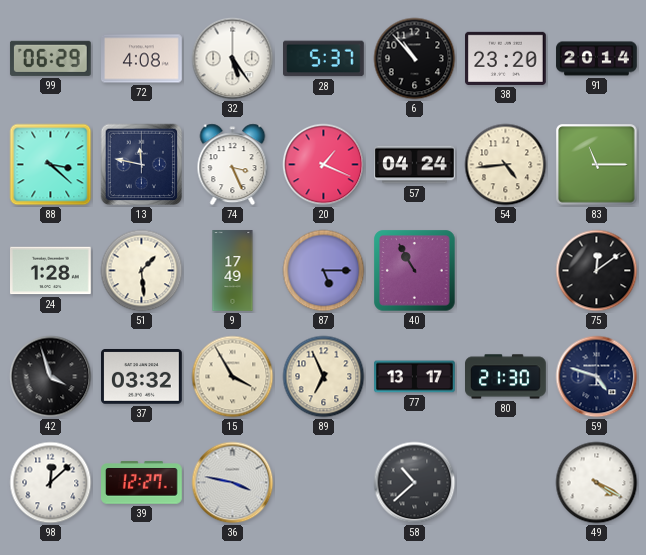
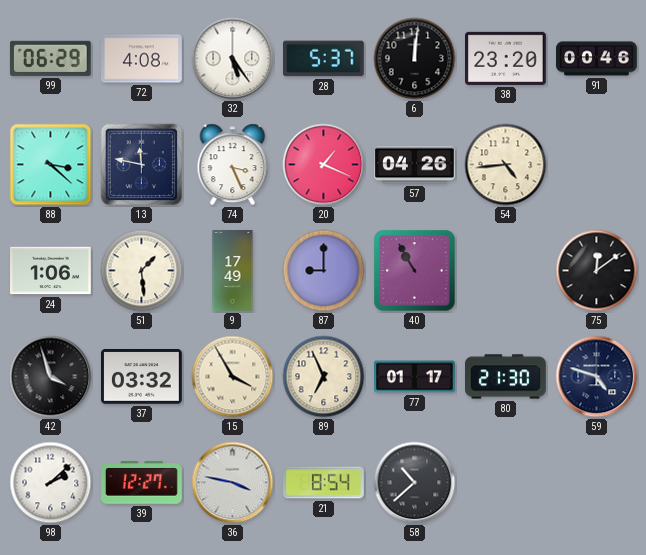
6: 10:53 -> 12:01
91: 20:14 -> 00:46
57: 04:24 -> 04:26
83: 11:15 -> none
24: 1:28 -> 1:06
87: 5:15 -> 9:00
77: 13:17 -> 01:17
98: 12:08 -> 2:08
21: none -> 8:54
49: 4:20 -> none
